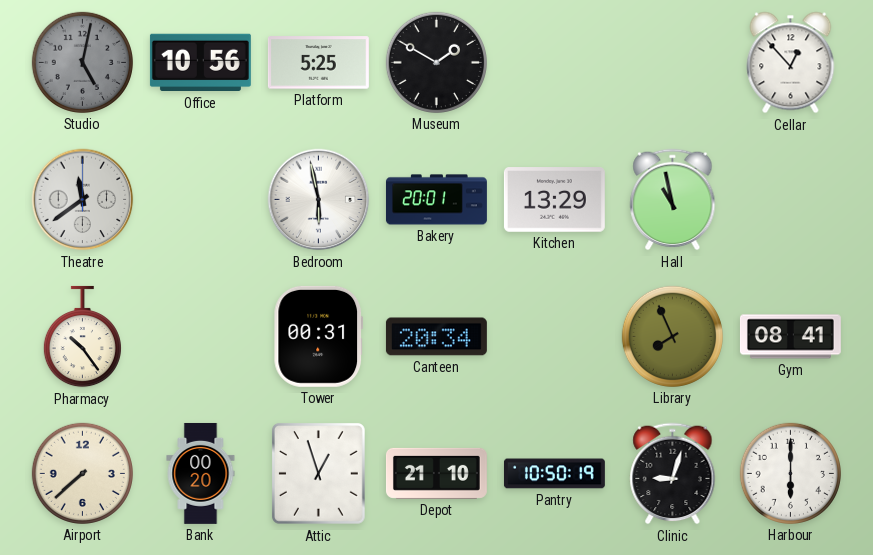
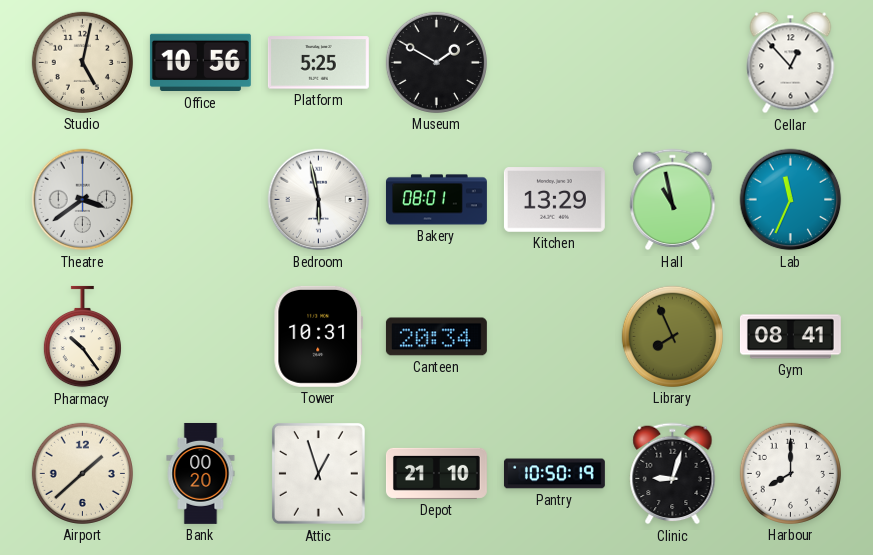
Studio dial: grey -> cream
Theatre: 11:39 -> 3:39
Bakery: 20:01 -> 08:01
Lab: none -> 11:34
Tower: 00:31 -> 10:31
Airport: 7:38 -> 1:38
Harbour: 6:00 -> 8:00
